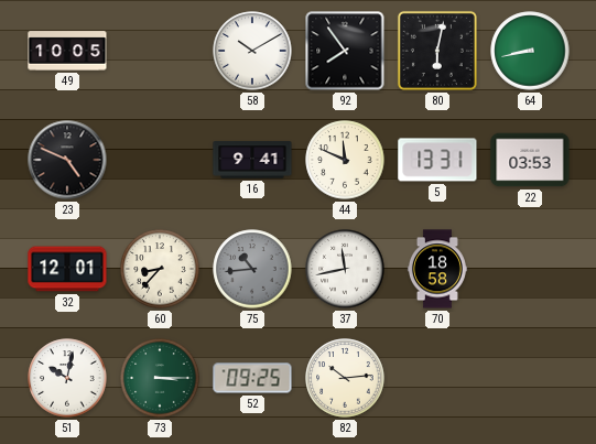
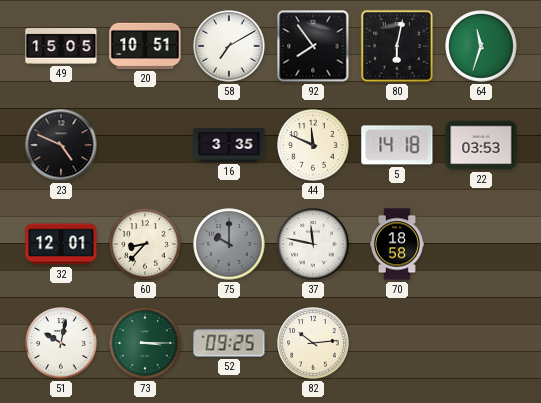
49: 10:05 -> 15:05
20: none -> 10:51
58: 10:10 -> 7:10
64: 8:43 -> 11:33
16: 9:41 -> 3:35
5: 13:31 -> 14:18
75: 10:44 -> 10:00
37: 11:43 -> 11:47
